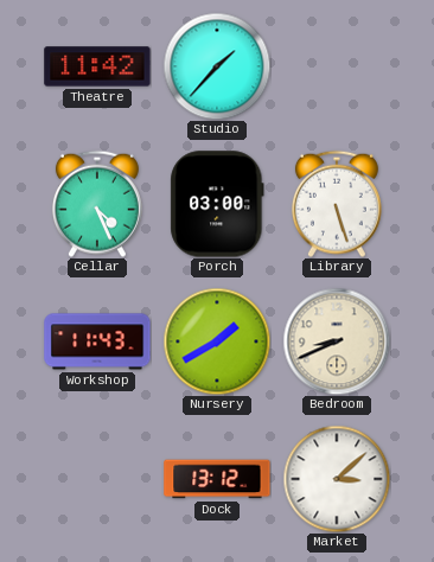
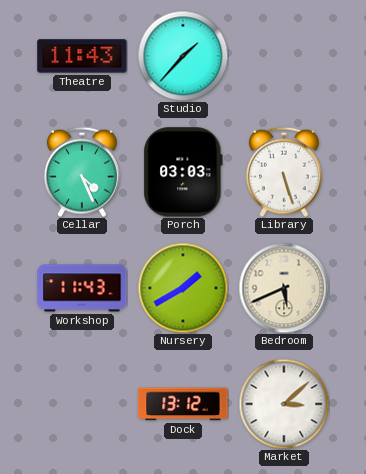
Theatre: 11:42 -> 11:43
Porch: 03:00 -> 03:03
Bedroom: 8:41 -> 5:41
